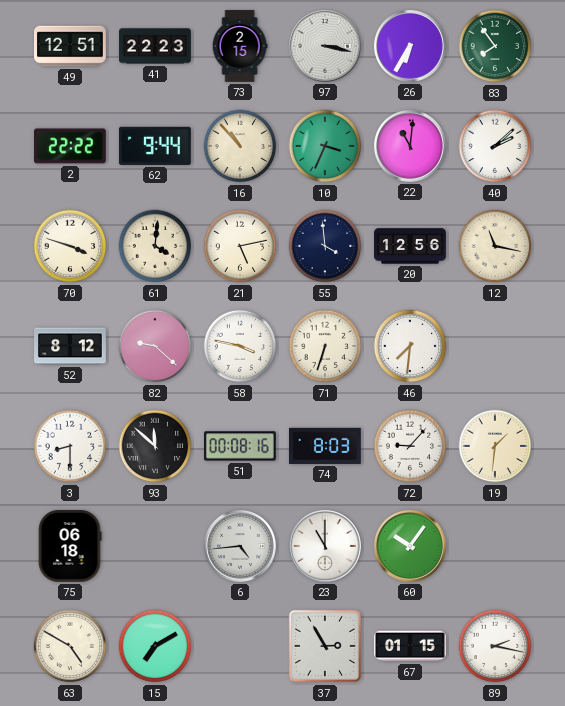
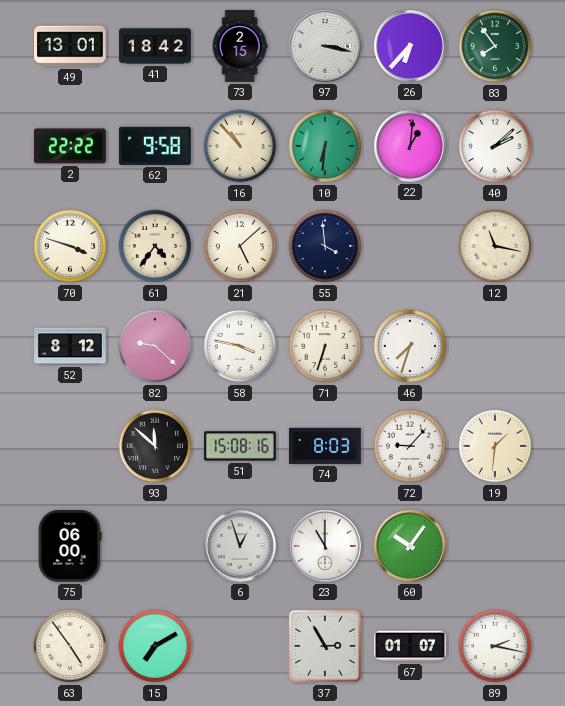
49: 12:51 -> 13:01
41: 22:23 -> 18:42
26: 6:35 -> 6:37
62: 9:44 -> 9:58
10: 3:34 -> 6:31
22: 11:01 -> 1:01
61: 4:01 -> 4:36
21: 5:13 -> 5:08
20: 12:56 -> none
46: 7:31 -> 7:33
3: 8:30 -> none
51: 00:08 -> 15:08
75: 06:18 -> 06:00
6: 4:44 -> 12:57
63: 4:50 -> 4:54
67: 01:15 -> 01:07
